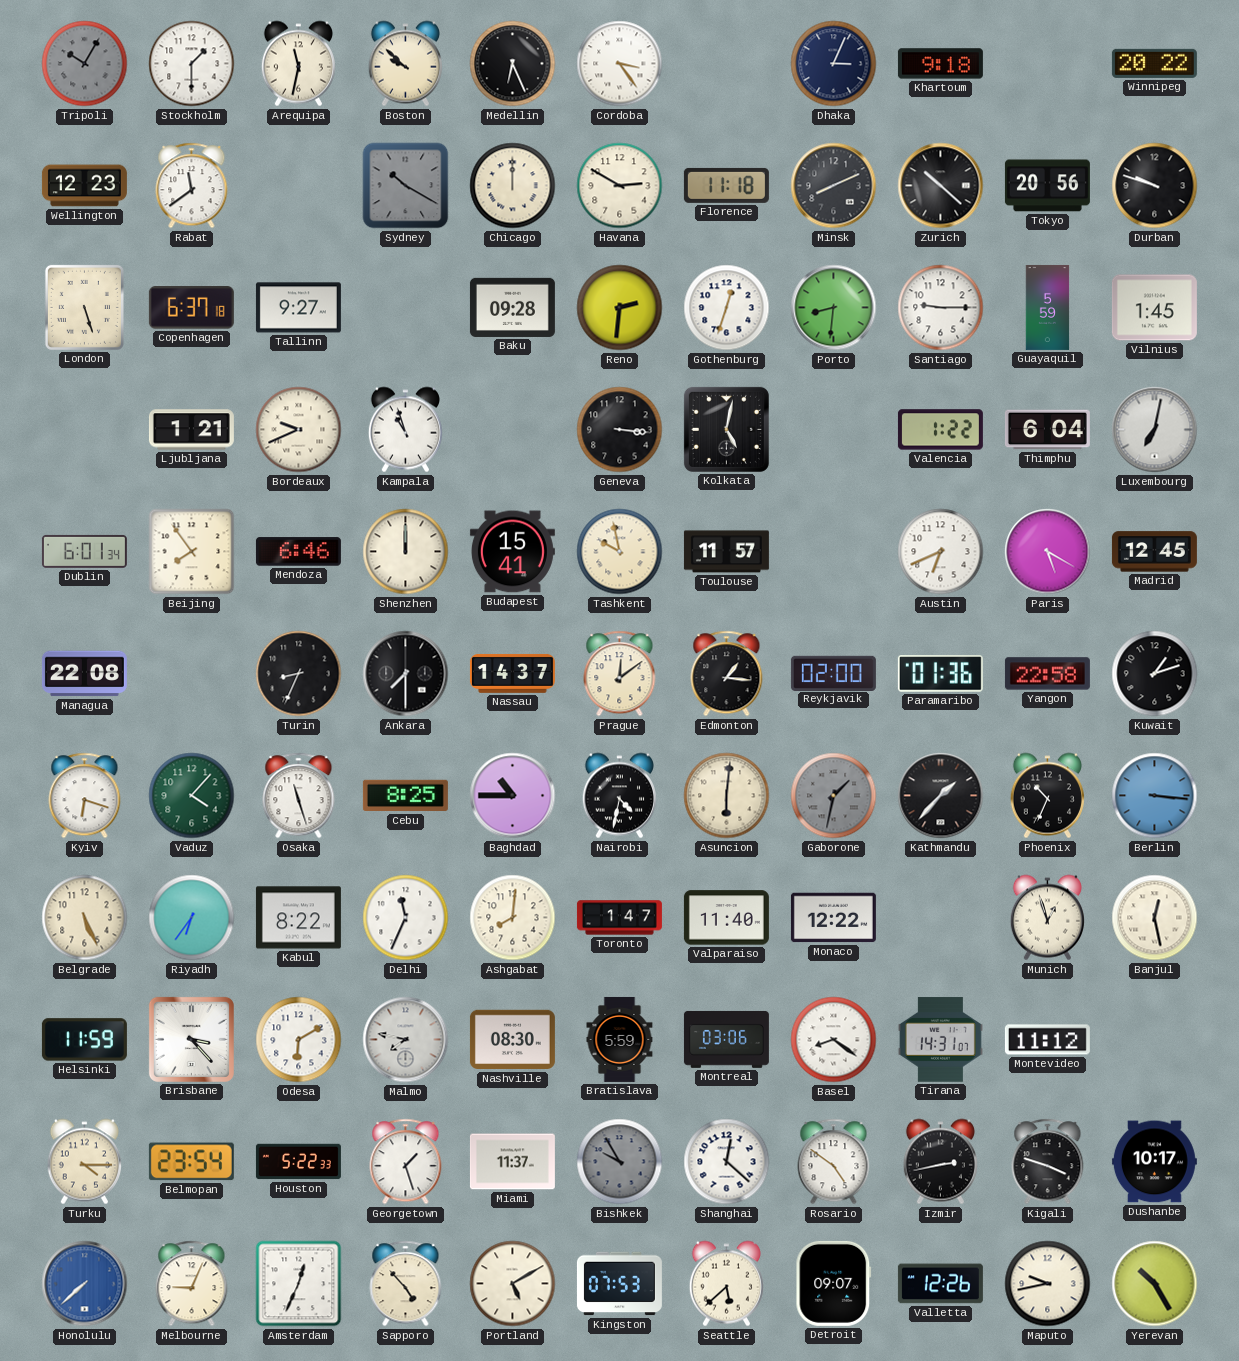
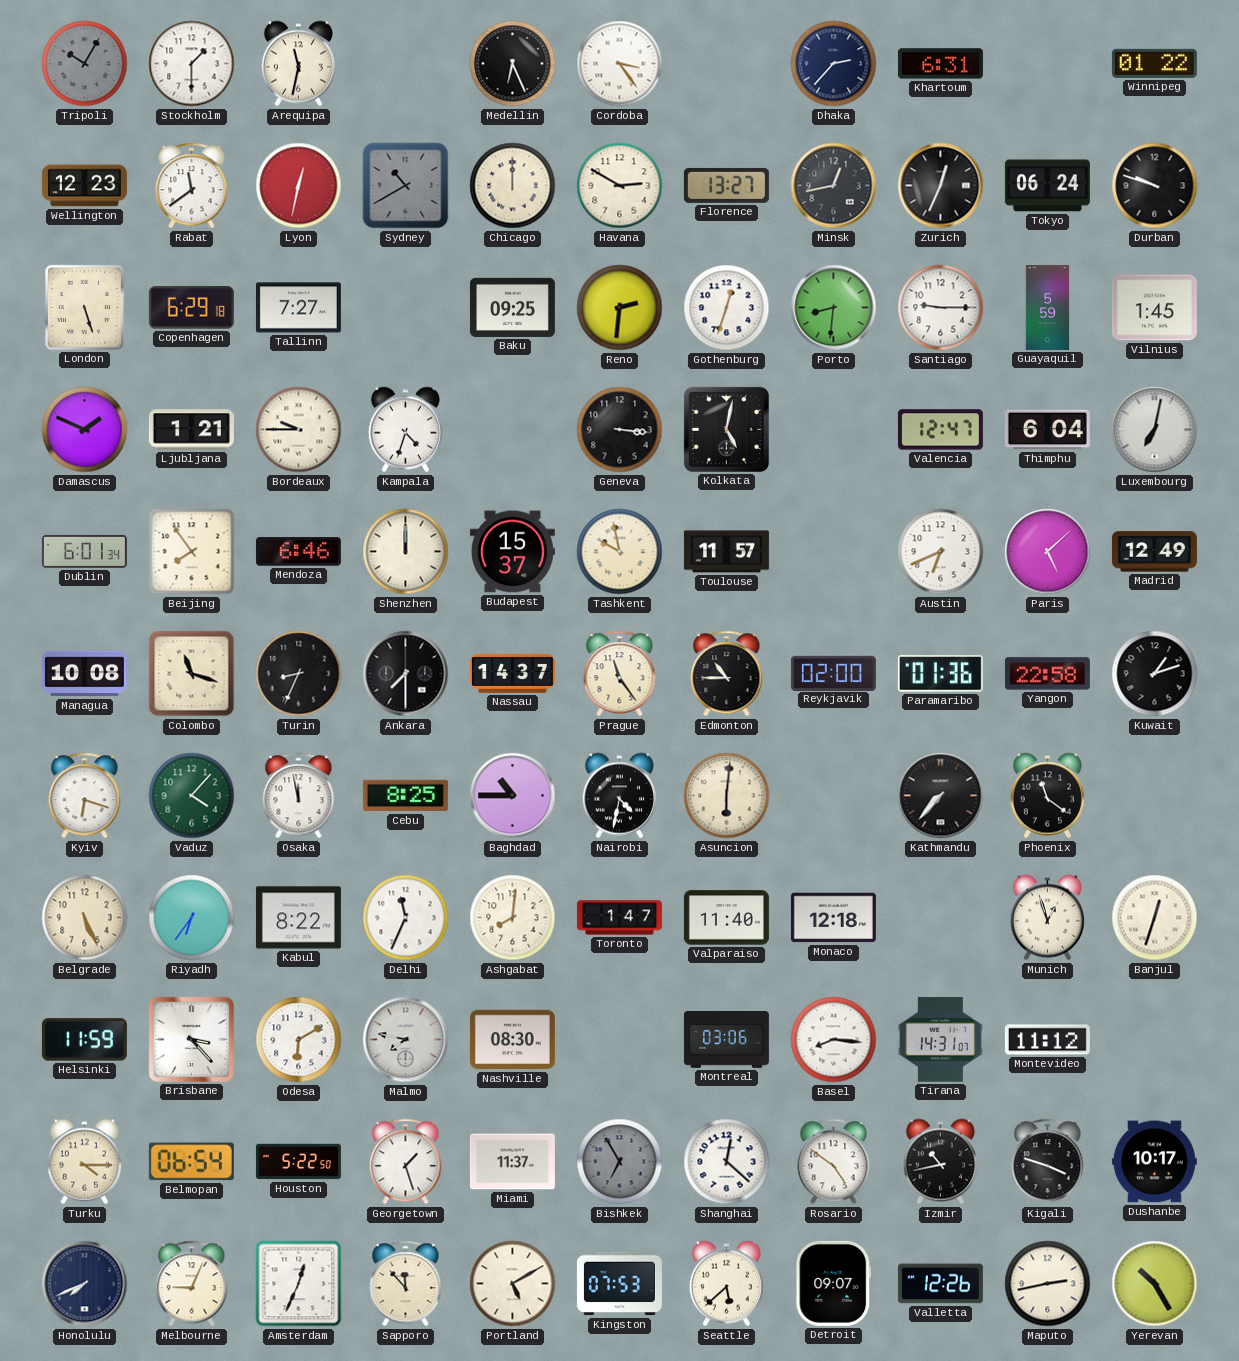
Boston: 9:52 -> none
Dhaka: 3:04 -> 2:37
Khartoum: 9:18 -> 6:31
Winnipeg: 20:22 -> 01:22
Lyon: none -> 12:32
Sydney: 10:20 -> 10:40
Florence: 11:18 -> 13:27
Minsk: 8:11 -> 12:43
Zurich: 10:22 -> 12:34
Tokyo: 20:56 -> 06:24
Copenhagen: 6:37 -> 6:29
Tallinn: 9:27 -> 7:27
Baku: 09:28 -> 09:25
Damascus: none -> 1:49
Bordeaux: 9:41 -> 9:45
Kampala: 10:57 -> 4:33
Valencia: 1:22 -> 12:47
Budapest: 15:41 -> 15:37
Paris: 5:20 -> 5:08
Madrid: 12:45 -> 12:49
Managua: 22:08 -> 10:08
Colombo: none -> 11:18
Prague: 12:09 -> 11:24
Edmonton: 1:16 -> 10:45
Osaka: 11:27 -> 11:58
Gaborone: 1:32 -> none
Kathmandu: 1:37 -> 7:37
Phoenix: 10:34 -> 11:21
Berlin: 3:16 -> none
Monaco: 12:22 -> 12:18
Banjul: 12:28 -> 12:33
Bratislava: 5:59 -> none
Basel: 8:21 -> 8:16
Belmopan: 23:54 -> 06:54
Houston: 5:22:33 -> 5:22:50
Bishkek: 9:55 -> 6:55
Izmir: 2:43 -> 10:43
Honolulu: 7:38 -> 7:41
Honolulu dial: blue -> navy
Sapporo: 4:53 -> 11:53
Maputo: 9:43 -> 2:43
